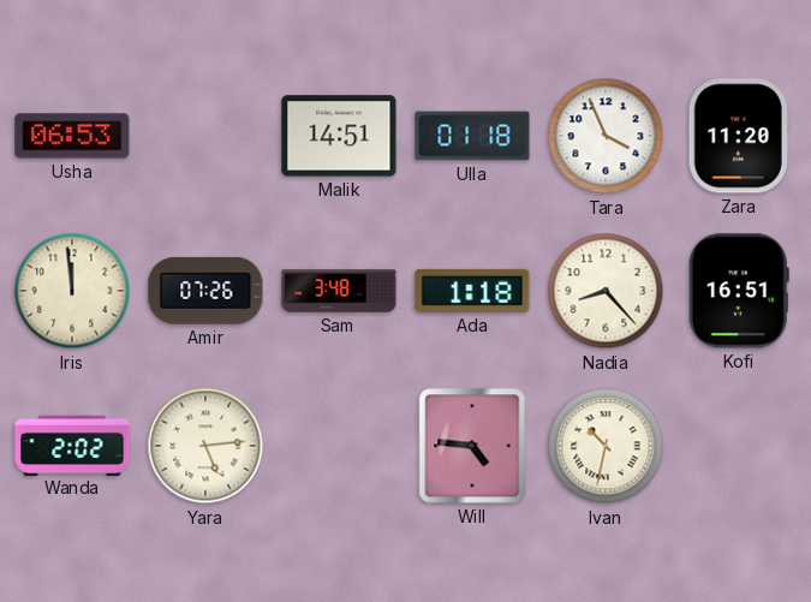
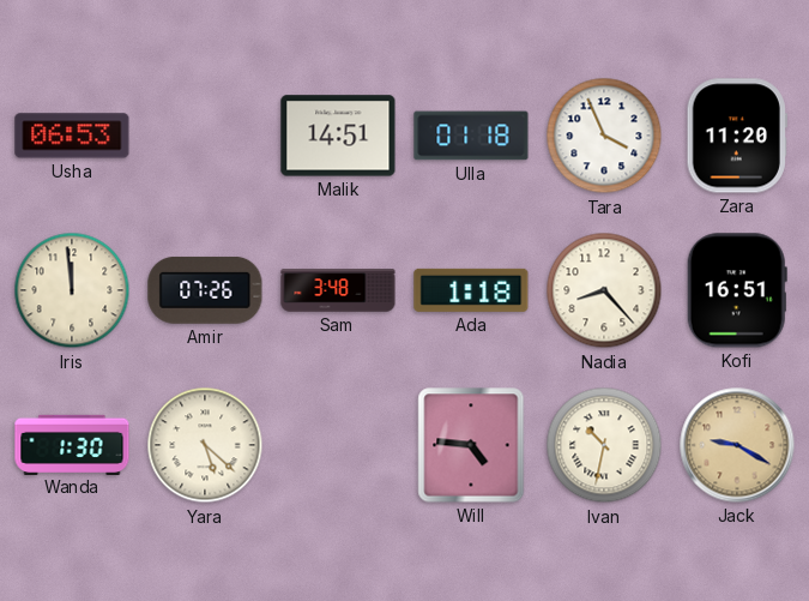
Wanda: 2:02 -> 1:30
Yara: 5:14 -> 5:22
Jack: none -> 9:20
